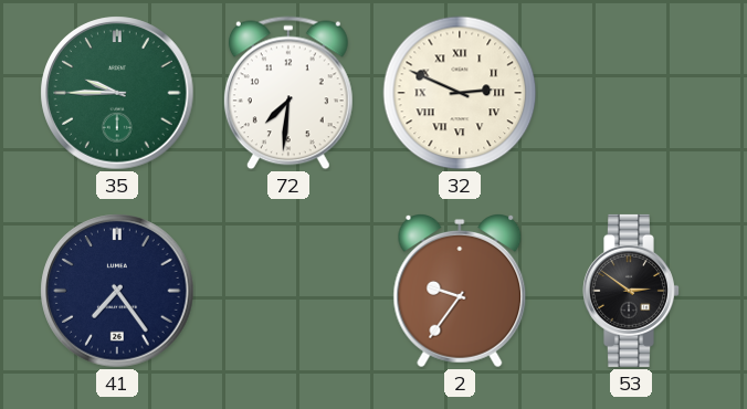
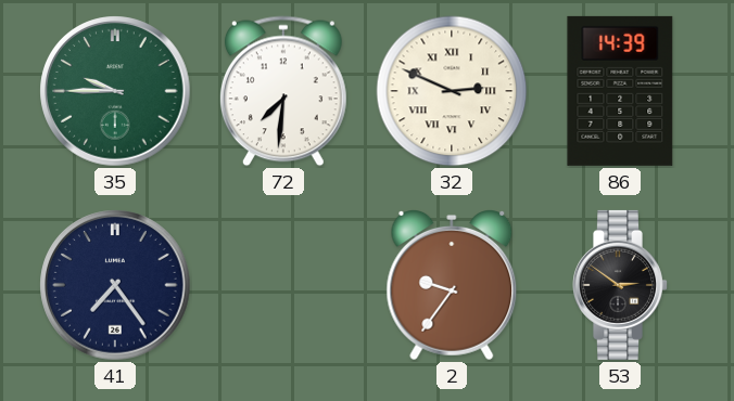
86: none -> 14:39
